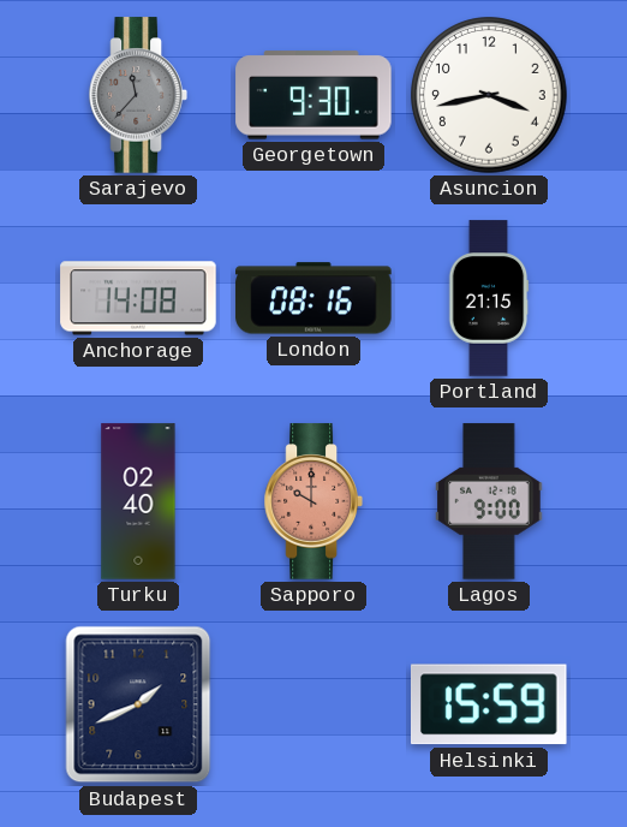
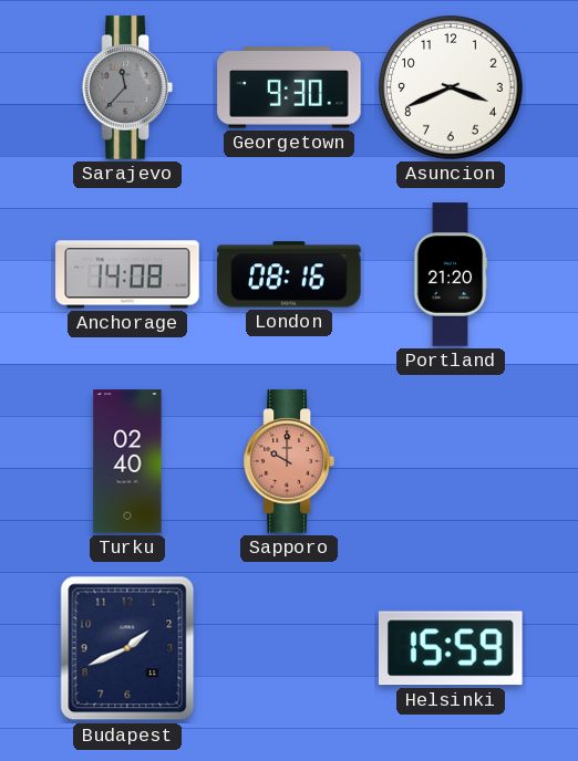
Asuncion: 3:43 -> 3:41
Portland: 21:15 -> 21:20
Lagos: 9:00 -> none
